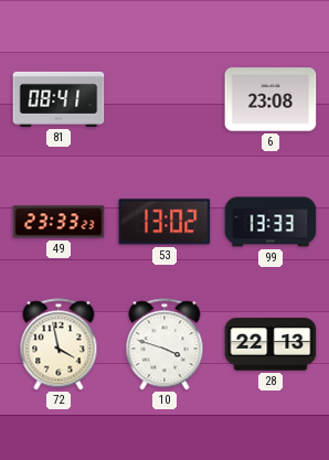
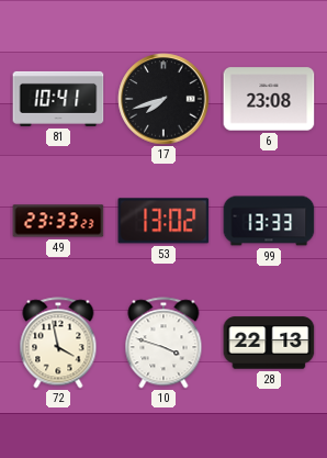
81: 08:41 -> 10:41
17: none -> 7:42
